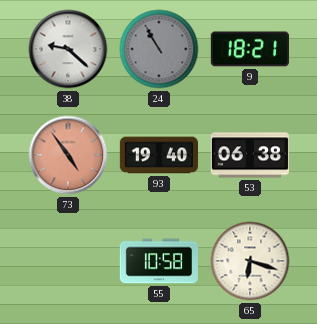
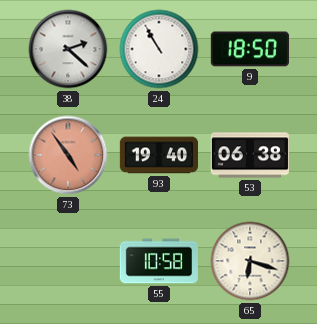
38: 9:22 -> 2:22
24 dial: grey -> white
9: 18:21 -> 18:50
